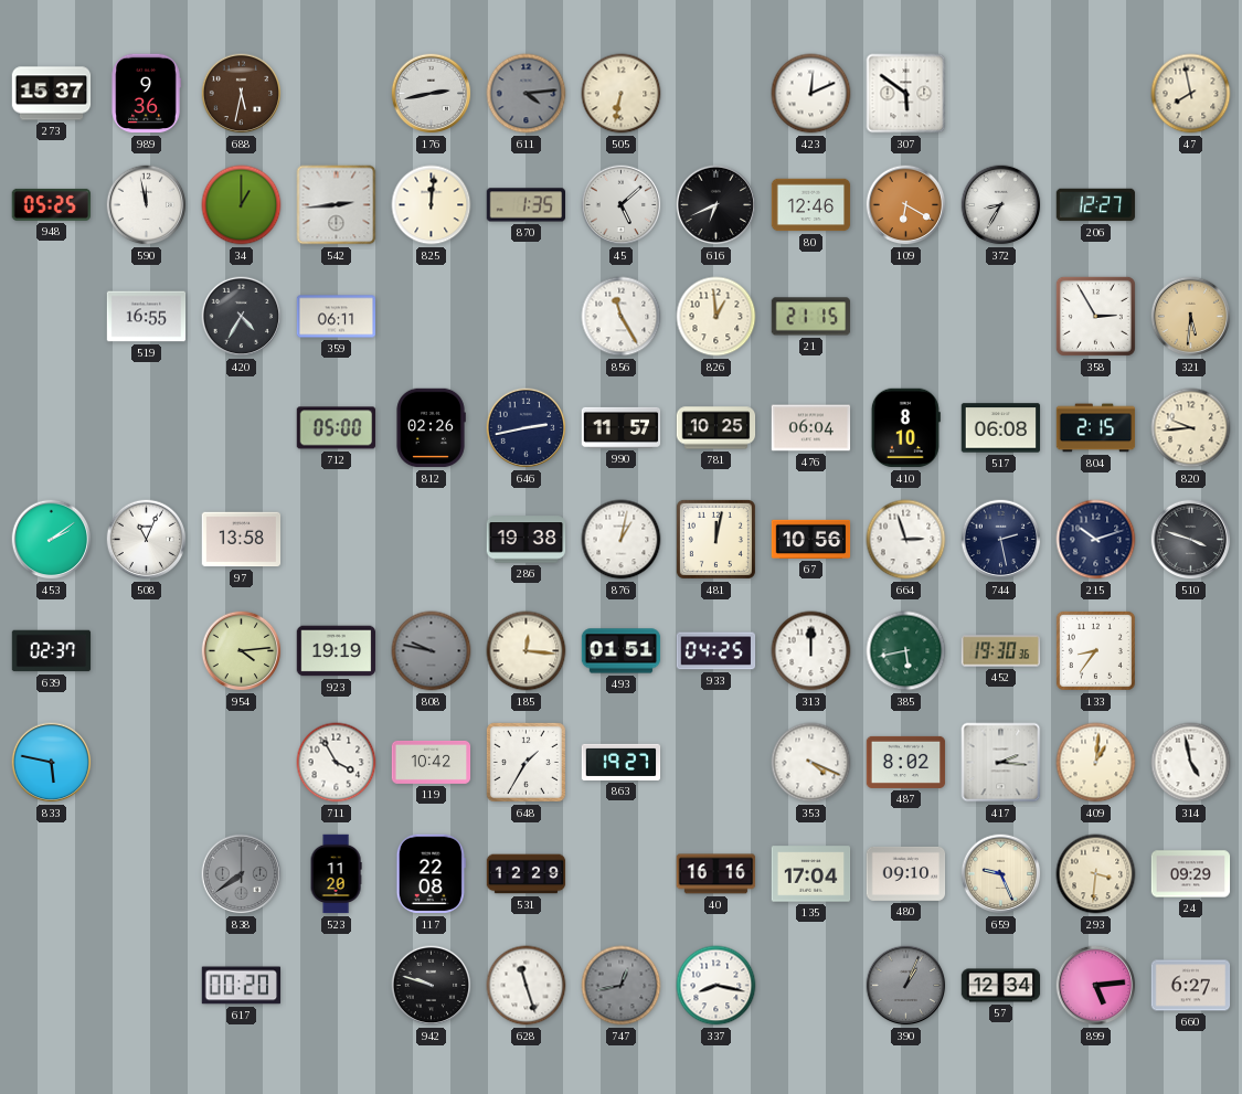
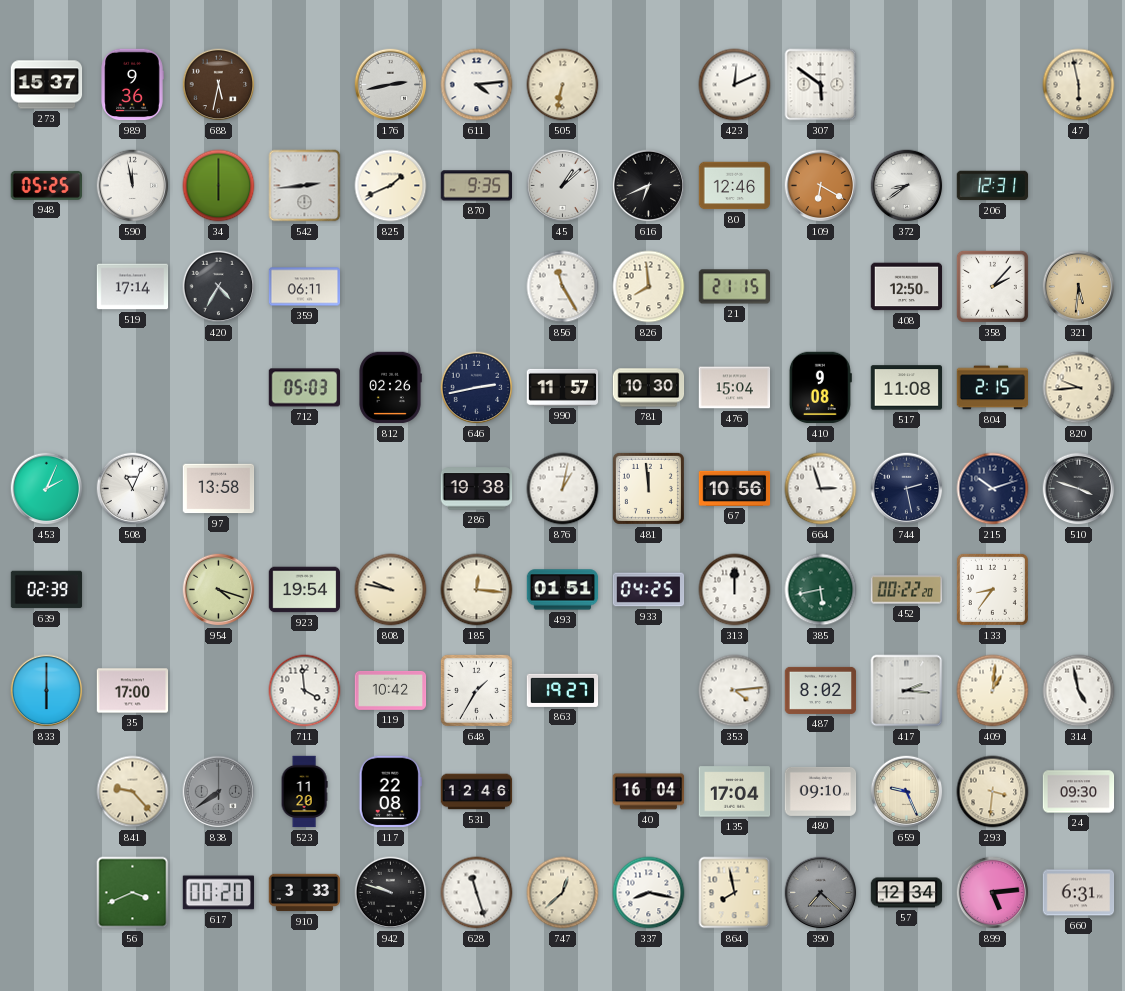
611 dial: grey -> white
47: 7:58 -> 5:58
34: 1:00 -> 6:00
825: 12:01 -> 1:41
870: 1:35 -> 9:35
45: 5:08 -> 1:08
372: 8:35 -> 8:39
206: 12:27 -> 12:31
519: 16:55 -> 17:14
826: 12:59 -> 7:59
408: none -> 12:50
358: 2:55 -> 2:07
712: 05:00 -> 05:03
781: 10:25 -> 10:30
476: 06:04 -> 15:04
410: 8:10 -> 9:08
517: 06:08 -> 11:08
453: 2:09 -> 2:04
481: 12:02 -> 11:59
639: 02:37 -> 02:39
954: 4:14 -> 4:18
923: 19:19 -> 19:54
808 dial: grey -> cream
452: 19:30 -> 00:22
833: 5:47 -> 6:00
35: none -> 17:00
711: 3:55 -> 3:59
353: 4:19 -> 4:14
841: none -> 9:23
531: 12:29 -> 12:46
40: 16:16 -> 16:04
24: 09:29 -> 09:30
56: none -> 3:41
910: none -> 3:33
747: 12:43 -> 12:38
747 dial: grey -> cream
864: none -> 7:58
390: 1:04 -> 7:22
660: 6:27 -> 6:31
